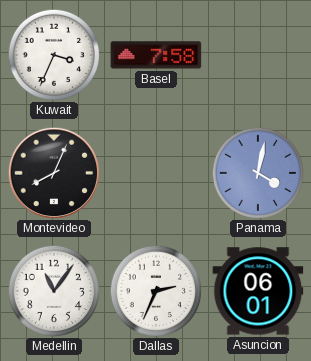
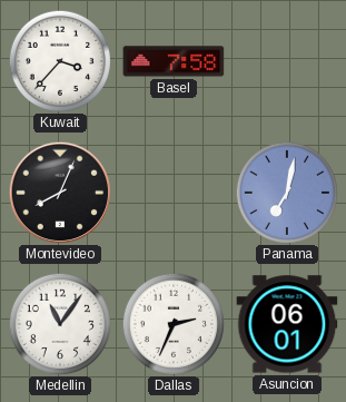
Kuwait: 3:34 -> 3:37
Panama: 4:02 -> 7:02
